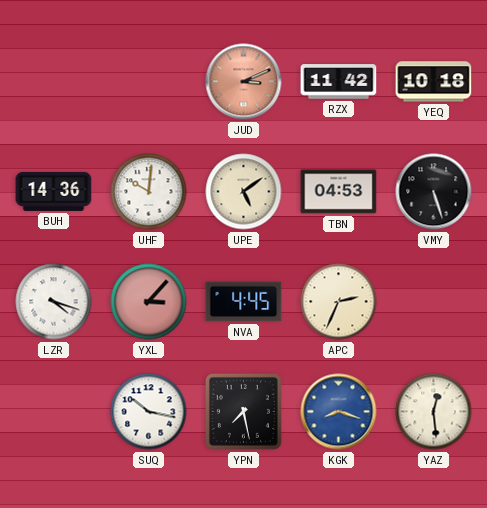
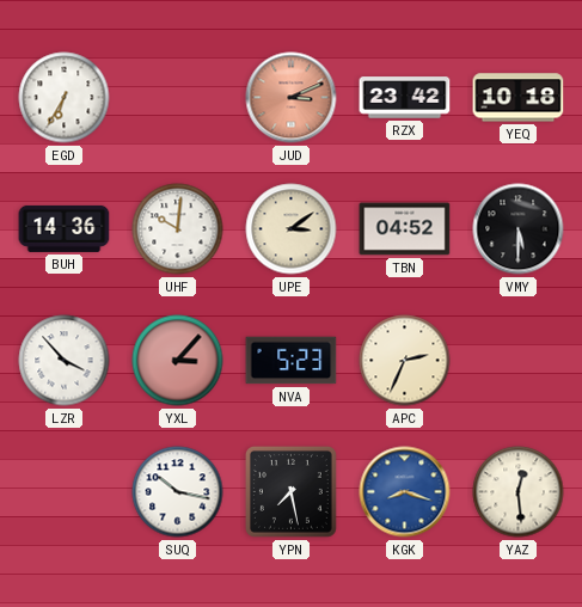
EGD: none -> 6:35
RZX: 11:42 -> 23:42
UPE: 5:09 -> 3:09
TBN: 04:53 -> 04:52
VMY: 5:27 -> 5:30
LZR: 4:18 -> 3:53
NVA: 4:45 -> 5:23
